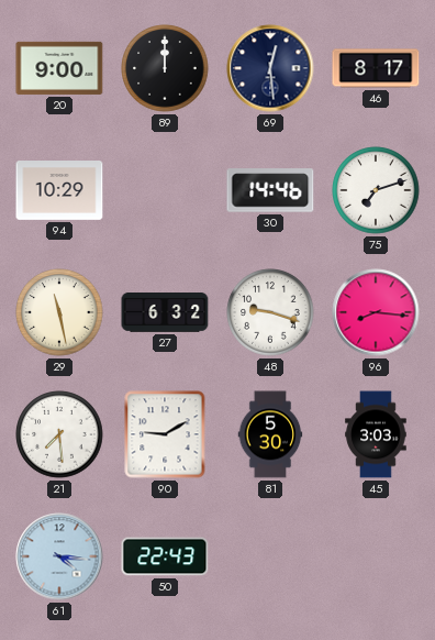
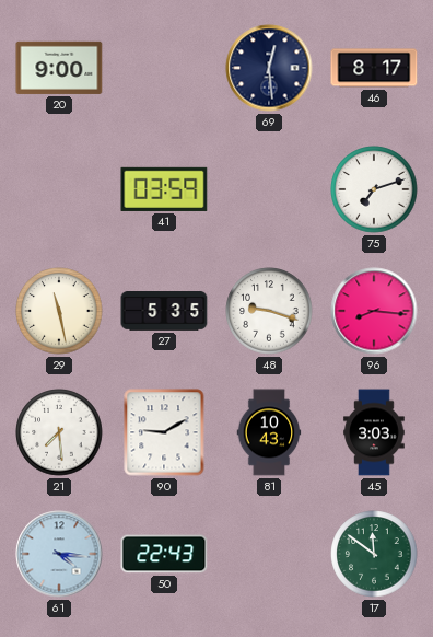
89: 12:00 -> none
94: 10:29 -> none
41: none -> 03:59
30: 14:46 -> none
27: 6:32 -> 5:35
81: 5:30 -> 10:43
17: none -> 11:51
